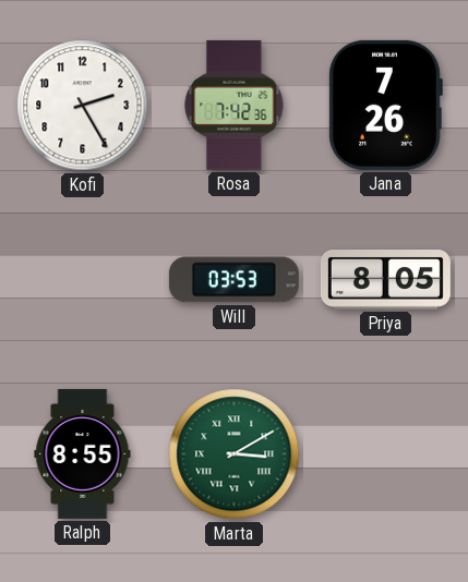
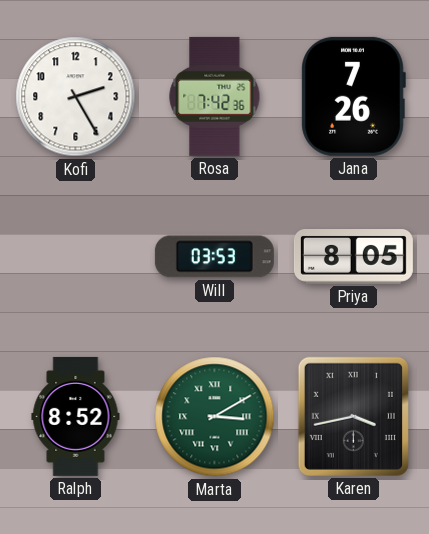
Ralph: 8:55 -> 8:52
Karen: none -> 3:43
